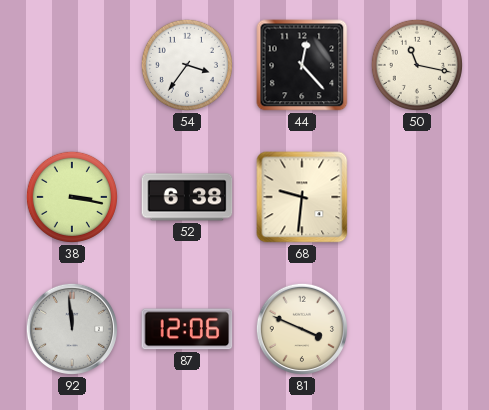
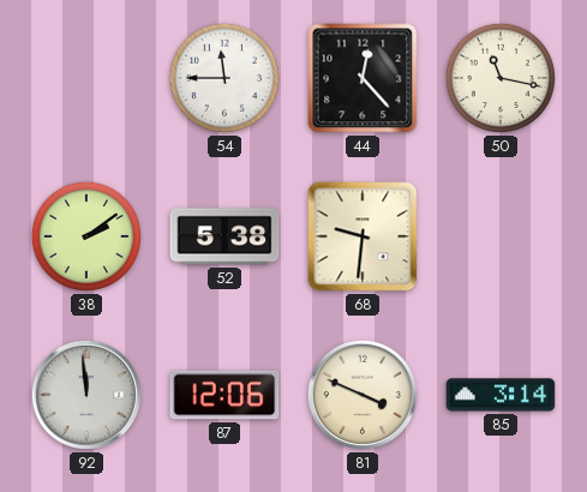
54: 3:36 -> 11:45
38: 3:17 -> 2:09
52: 6:38 -> 5:38
85: none -> 3:14
